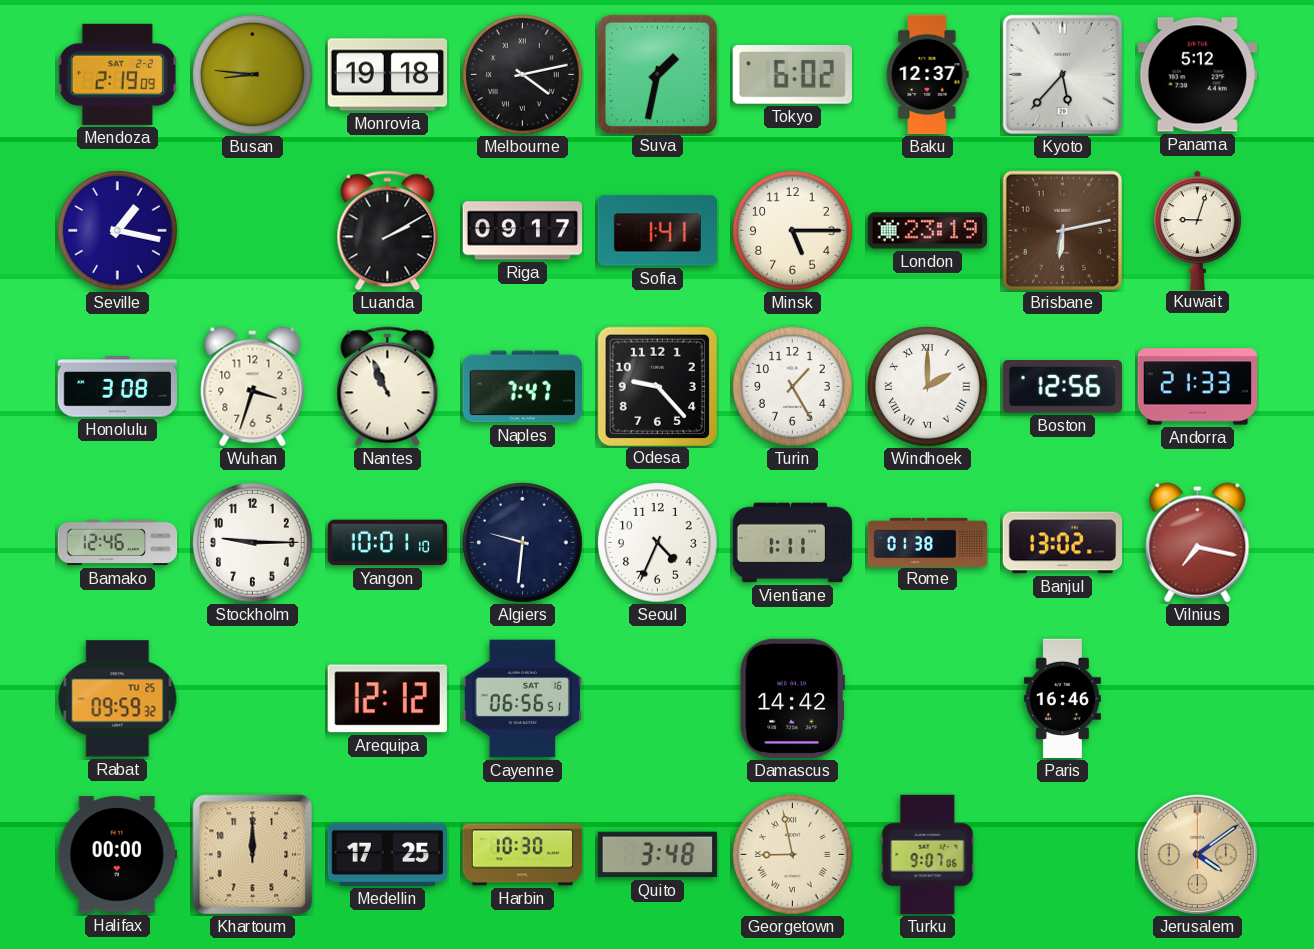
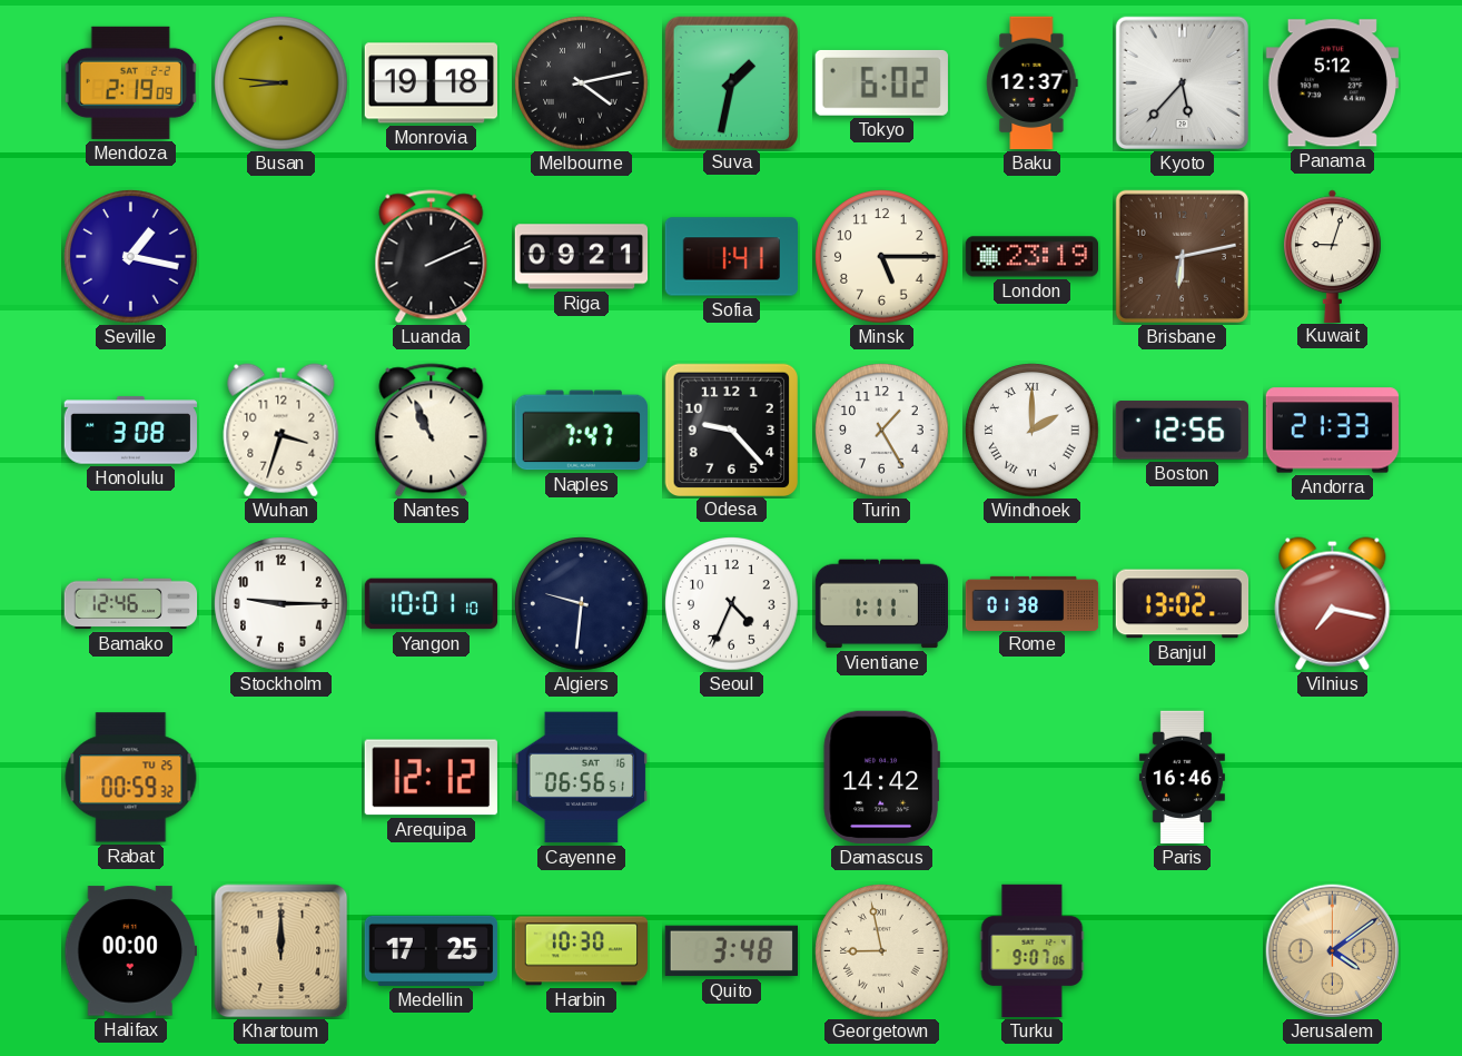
Luanda: 2:10 -> 2:11
Riga: 09:17 -> 09:21
Rabat: 09:59 -> 00:59
